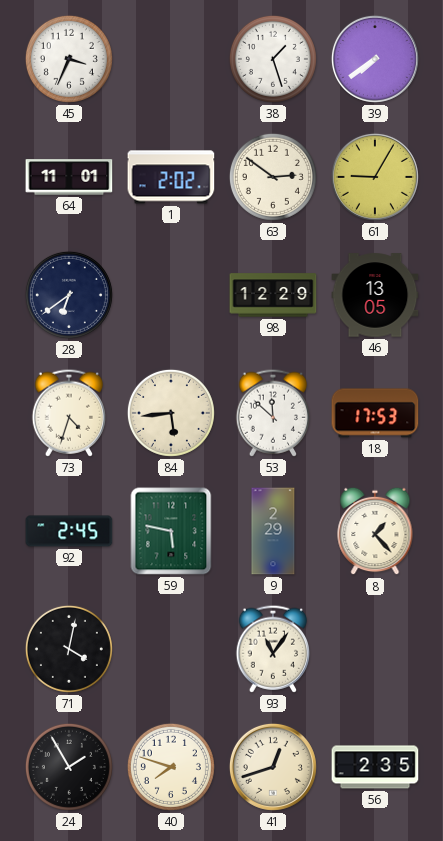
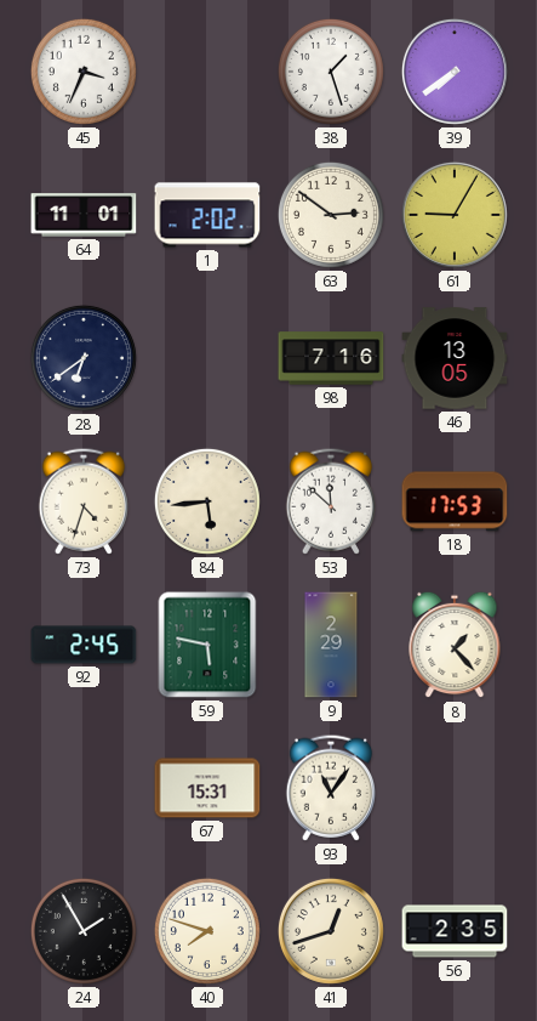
98: 12:29 -> 7:16
71: 4:02 -> none
67: none -> 15:31
